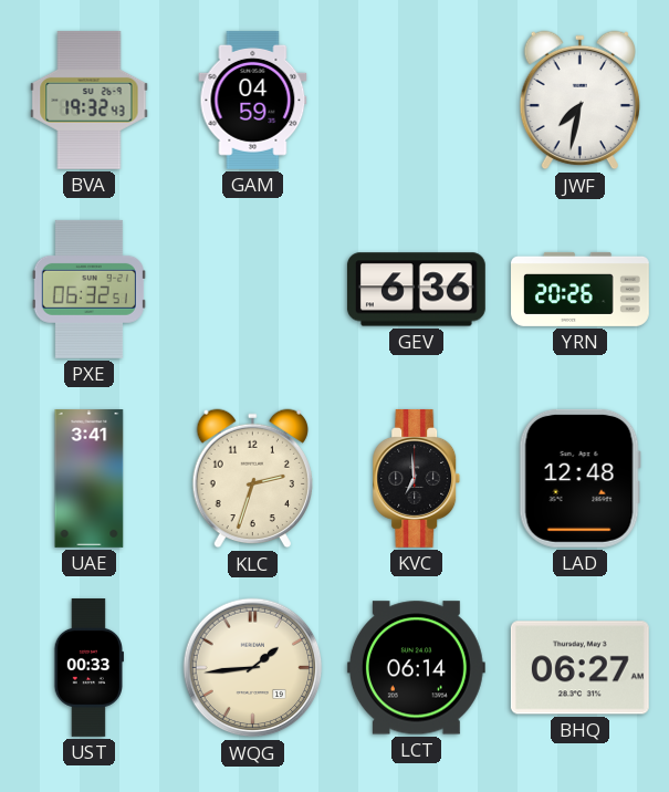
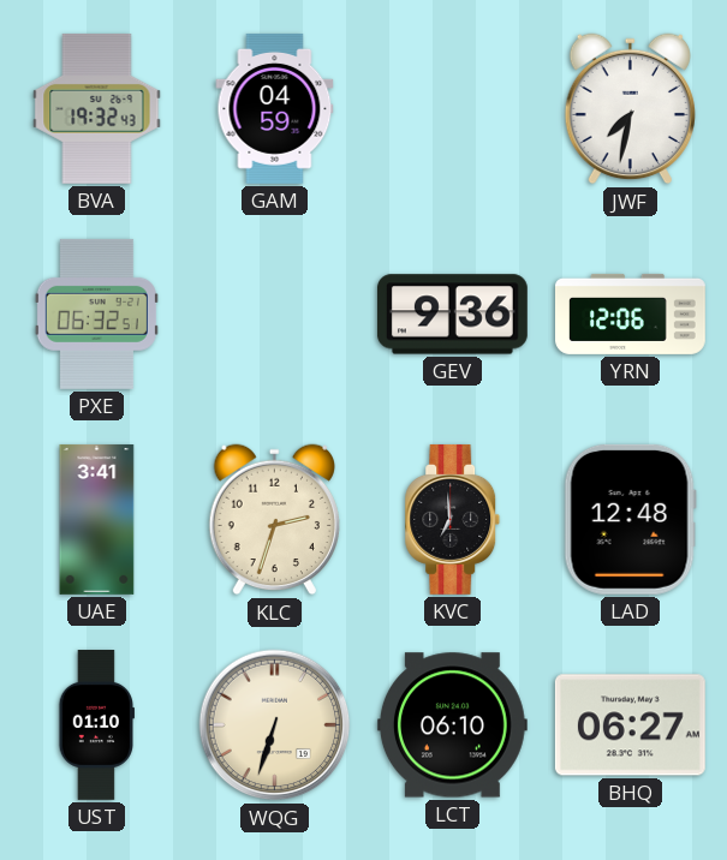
GEV: 6:36 -> 9:36
YRN: 20:26 -> 12:06
UST: 00:33 -> 01:10
WQG: 1:44 -> 6:33
LCT: 06:14 -> 06:10
